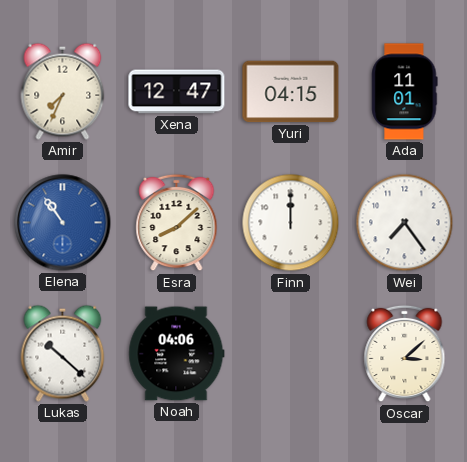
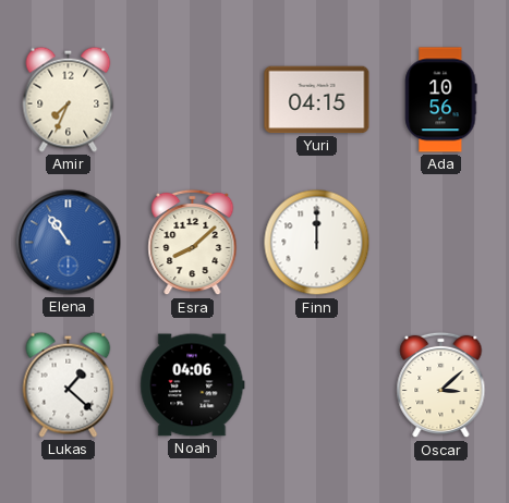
Xena: 12:47 -> none
Ada: 11:01 -> 10:56
Wei: 7:24 -> none
Lukas: 10:22 -> 1:22
